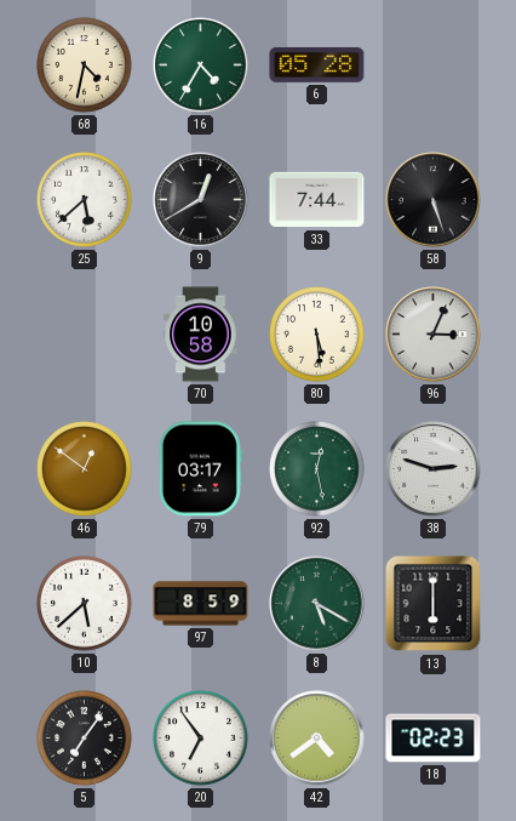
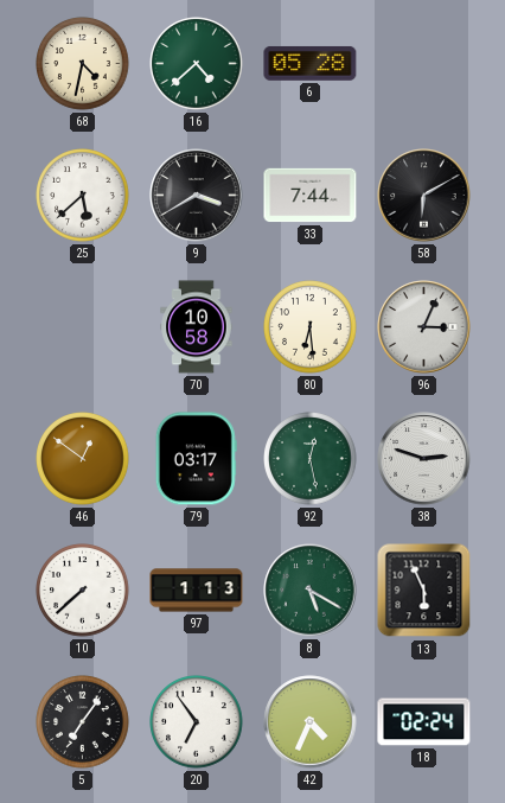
16: 4:35 -> 4:38
9: 12:40 -> 3:40
58: 5:27 -> 6:10
80: 5:29 -> 6:29
10: 5:38 -> 7:38
97: 8:59 -> 1:13
13: 6:00 -> 5:56
42: 4:39 -> 4:34
18: 02:23 -> 02:24
